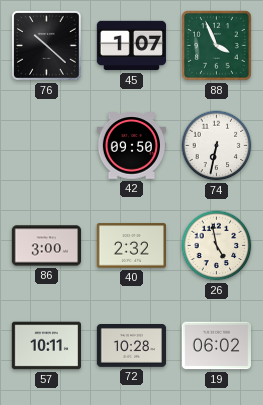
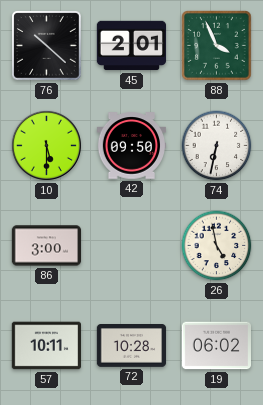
45: 1:07 -> 2:01
10: none -> 5:30
40: 2:32 -> none
